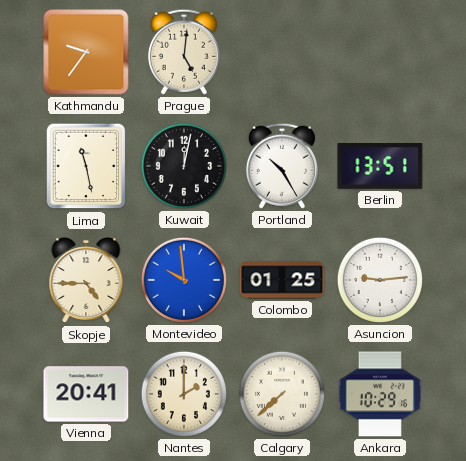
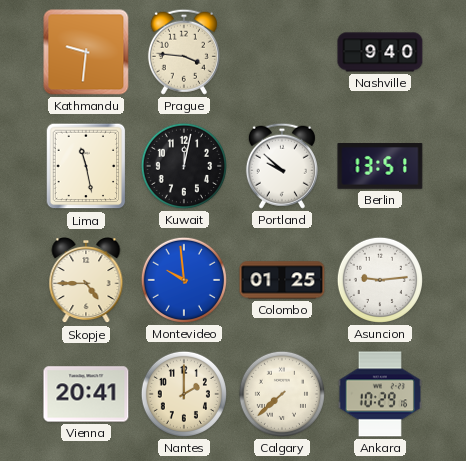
Kathmandu: 9:36 -> 9:31
Prague: 5:01 -> 3:46
Nashville: none -> 9:40
Portland: 10:25 -> 9:52
